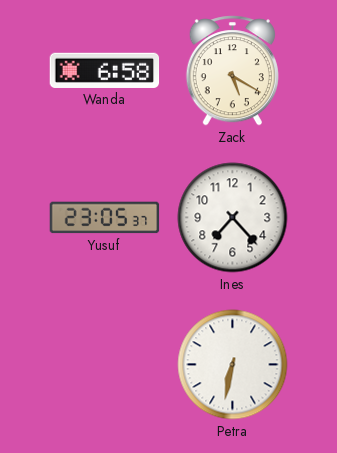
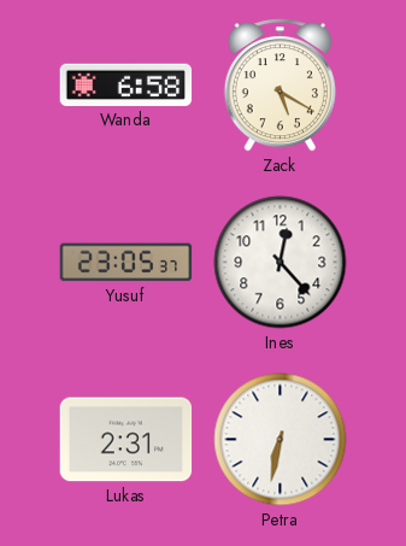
Ines: 7:23 -> 12:23
Lukas: none -> 2:31
